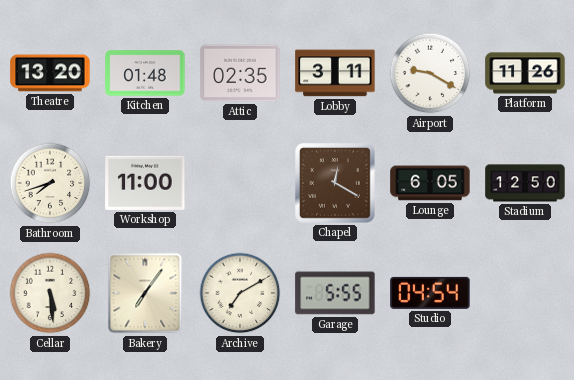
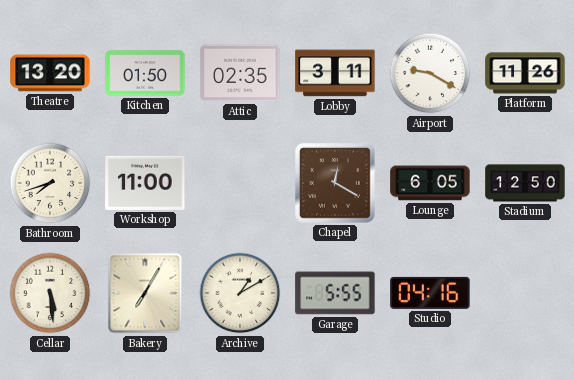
Kitchen: 01:48 -> 01:50
Bakery: 7:06 -> 7:05
Archive: 7:10 -> 1:10
Studio: 04:54 -> 04:16
